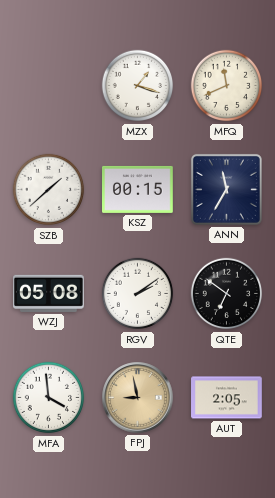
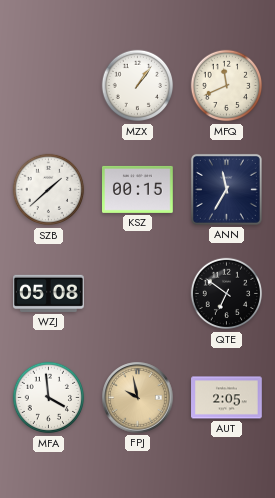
MZX: 1:18 -> 1:06
RGV: 2:09 -> none
FPJ: 8:58 -> 9:58
